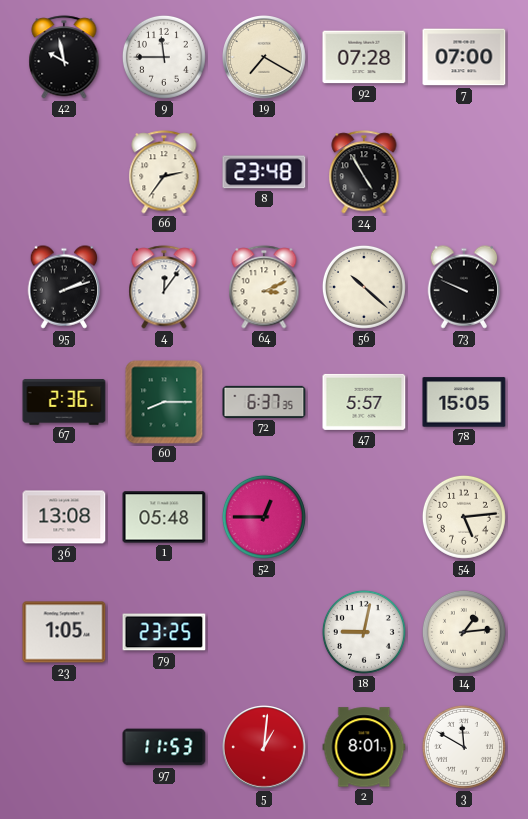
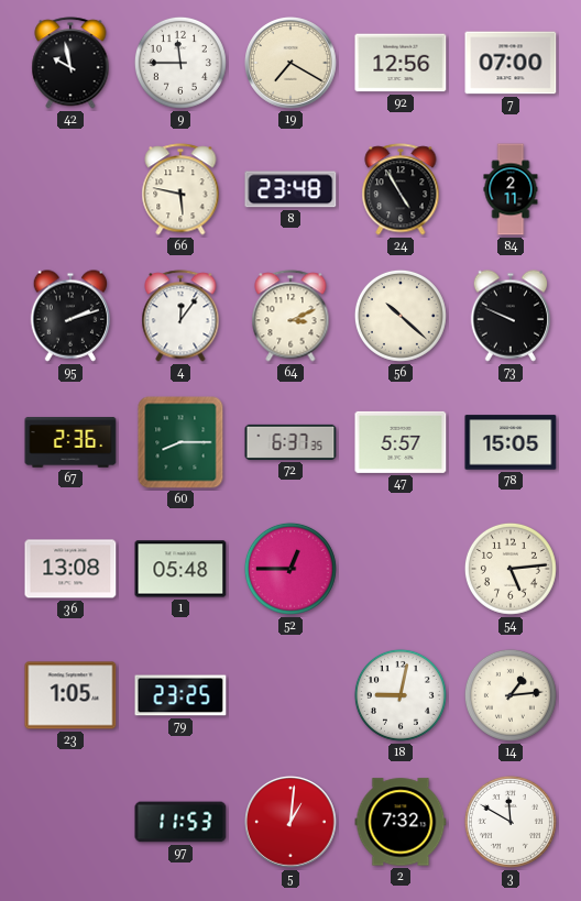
92: 07:28 -> 12:56
66: 2:36 -> 5:47
84: none -> 2:11
2: 8:01 -> 7:32
